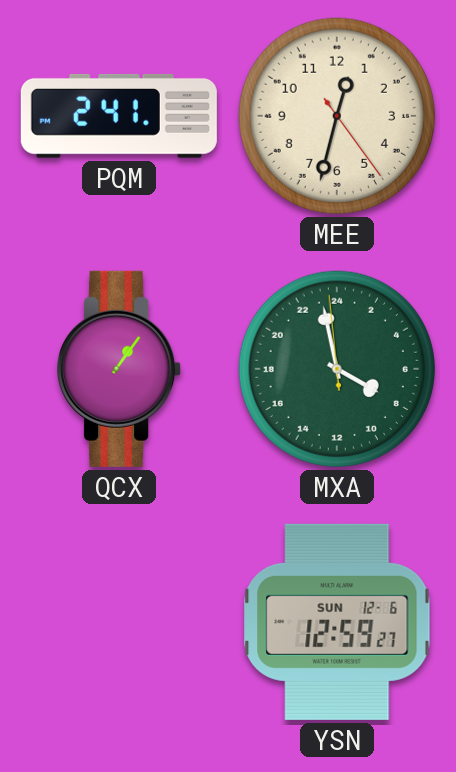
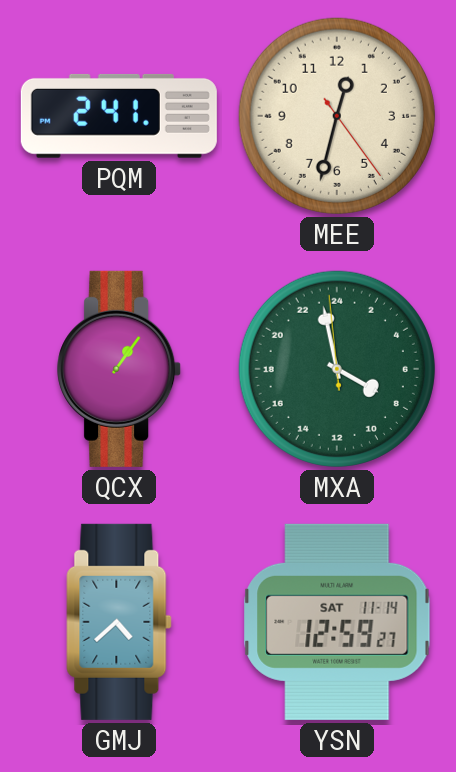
GMJ: none -> 4:38
YSN date: SUN 12-6 -> SAT 11-14
